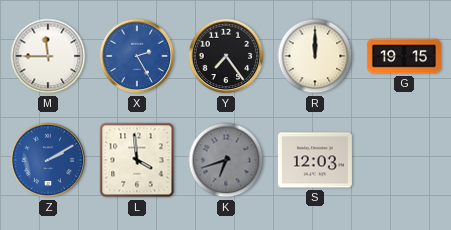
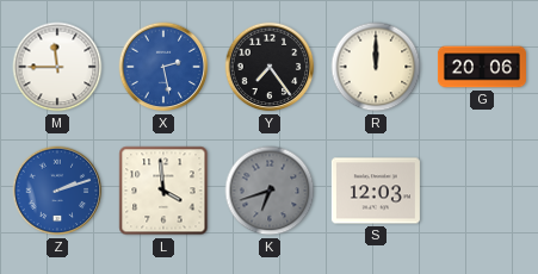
X: 2:25 -> 2:28
G: 19:15 -> 20:06
Z: 2:10 -> 2:12
